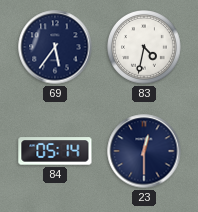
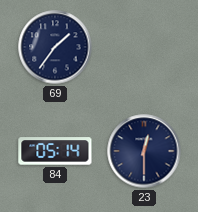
69: 5:36 -> 1:36
83: 4:32 -> none
